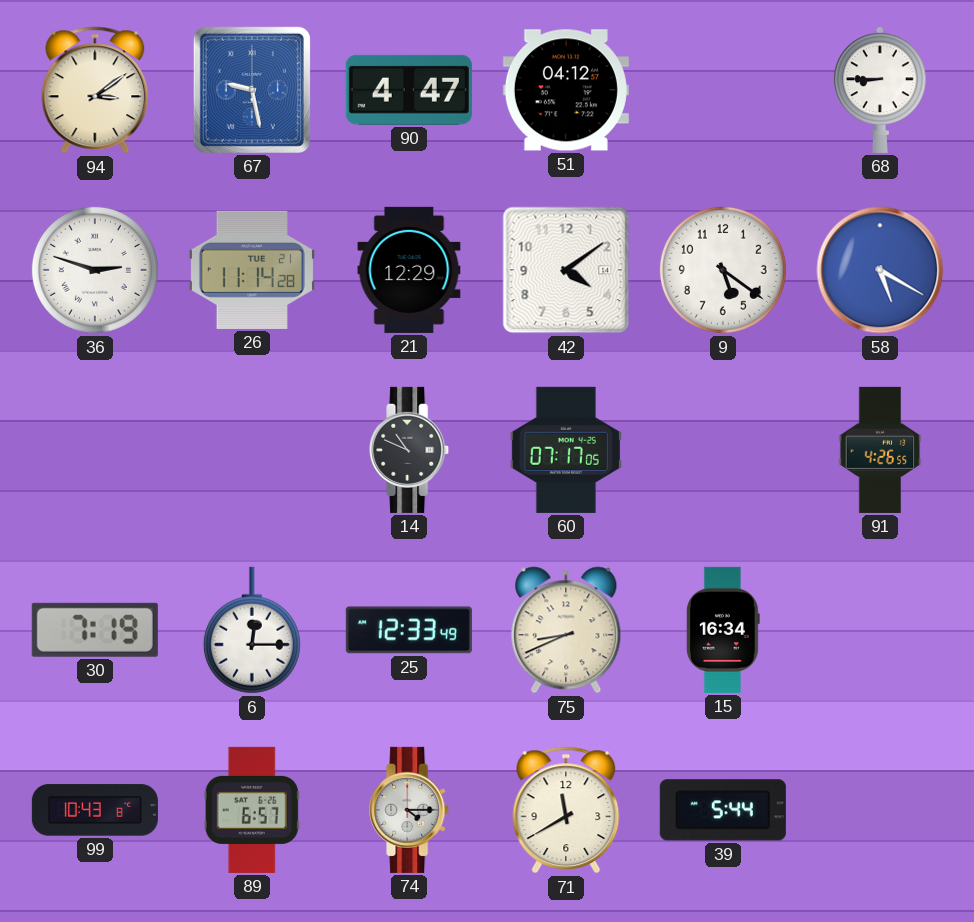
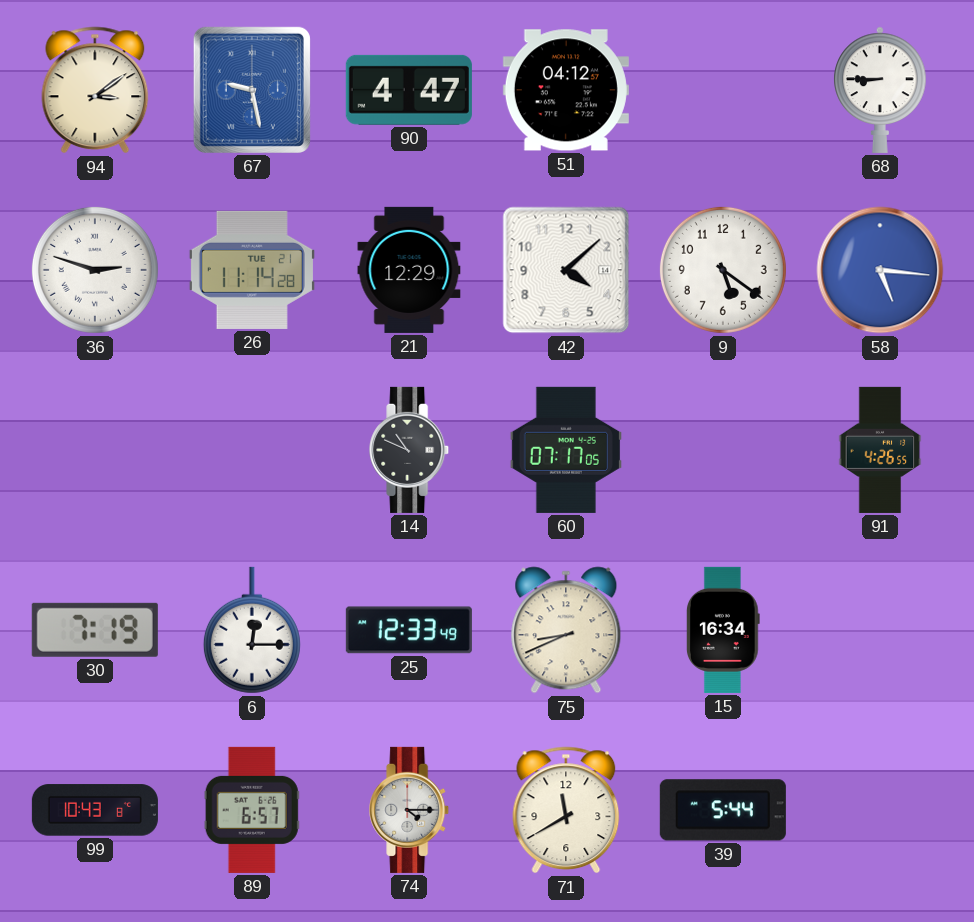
42: 4:09 -> 4:08
58: 5:20 -> 5:16
